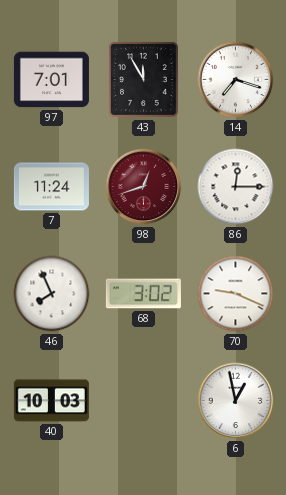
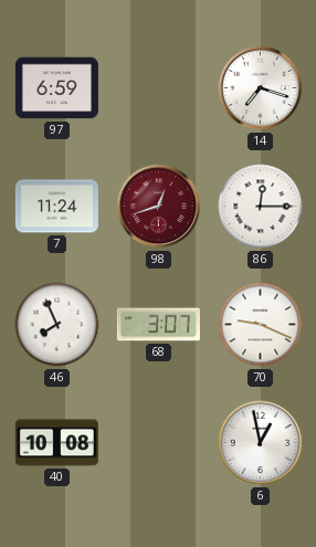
97: 7:01 -> 6:59
43: 11:55 -> none
68: 3:02 -> 3:07
40: 10:03 -> 10:08
